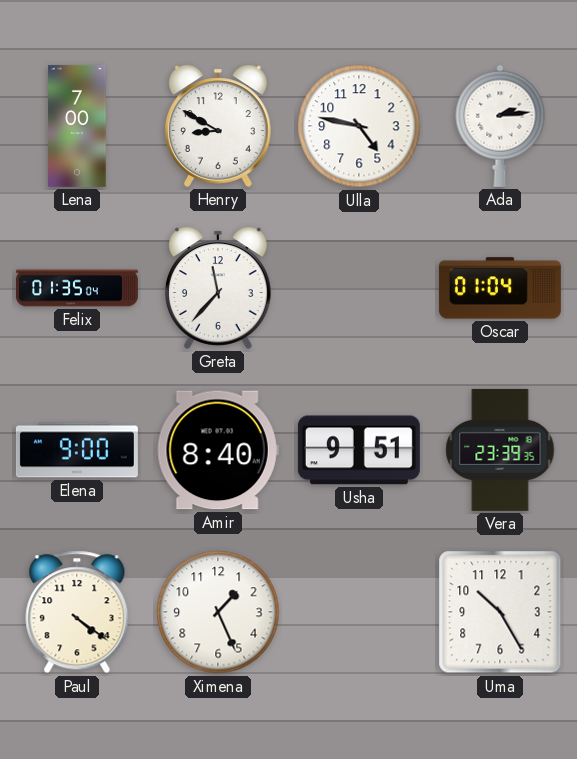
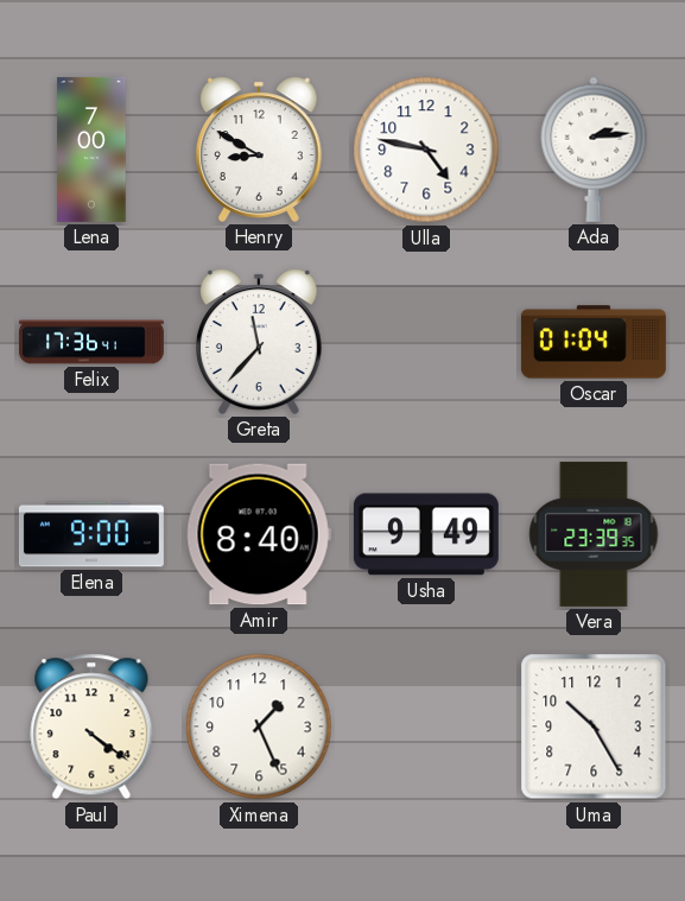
Felix: 01:35 -> 17:36
Usha: 9:51 -> 9:49
